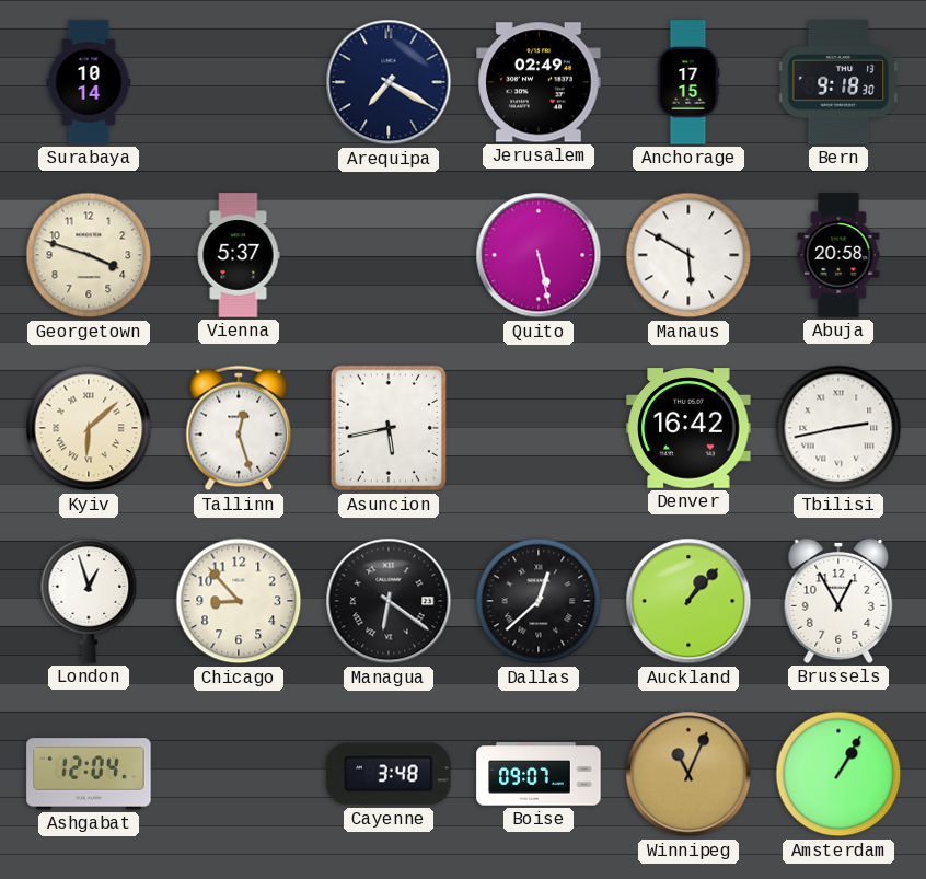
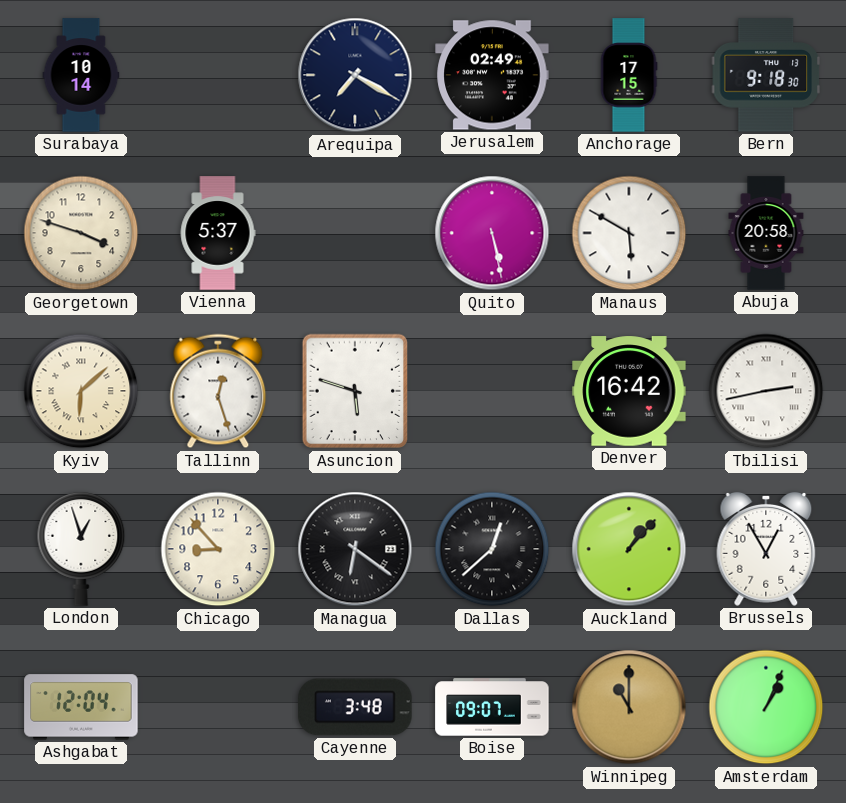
Asuncion: 5:43 -> 5:48
Winnipeg: 11:04 -> 11:00
Amsterdam: 1:05 -> 1:04
